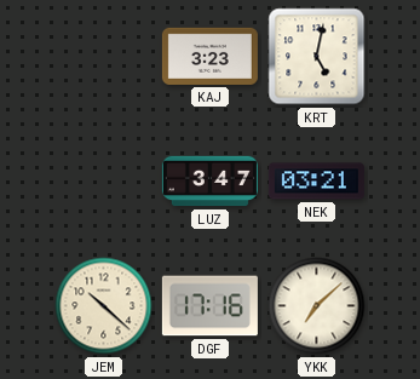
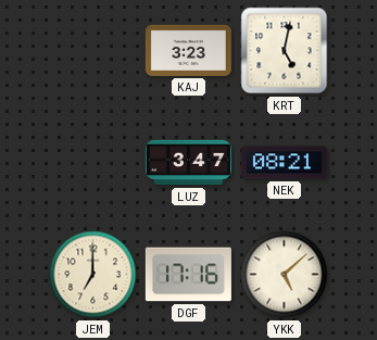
NEK: 03:21 -> 08:21
JEM: 10:22 -> 7:00
YKK: 7:08 -> 5:08
